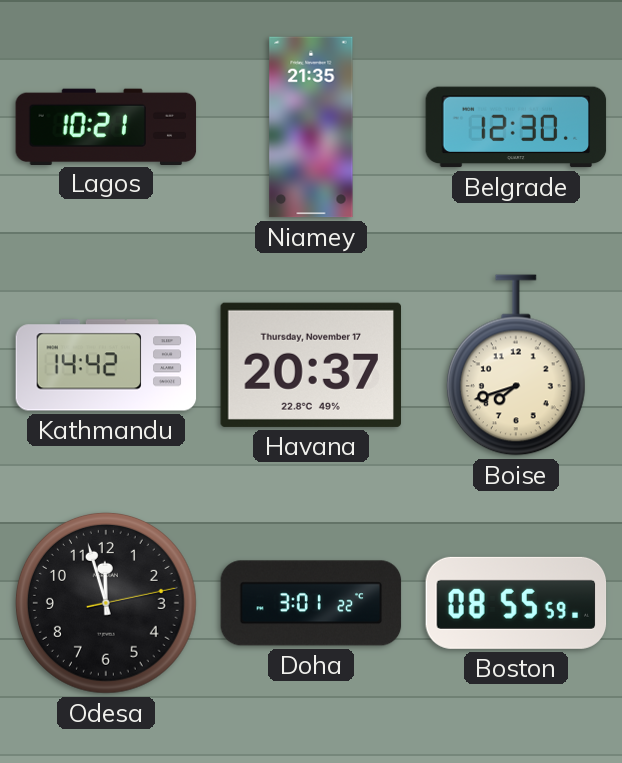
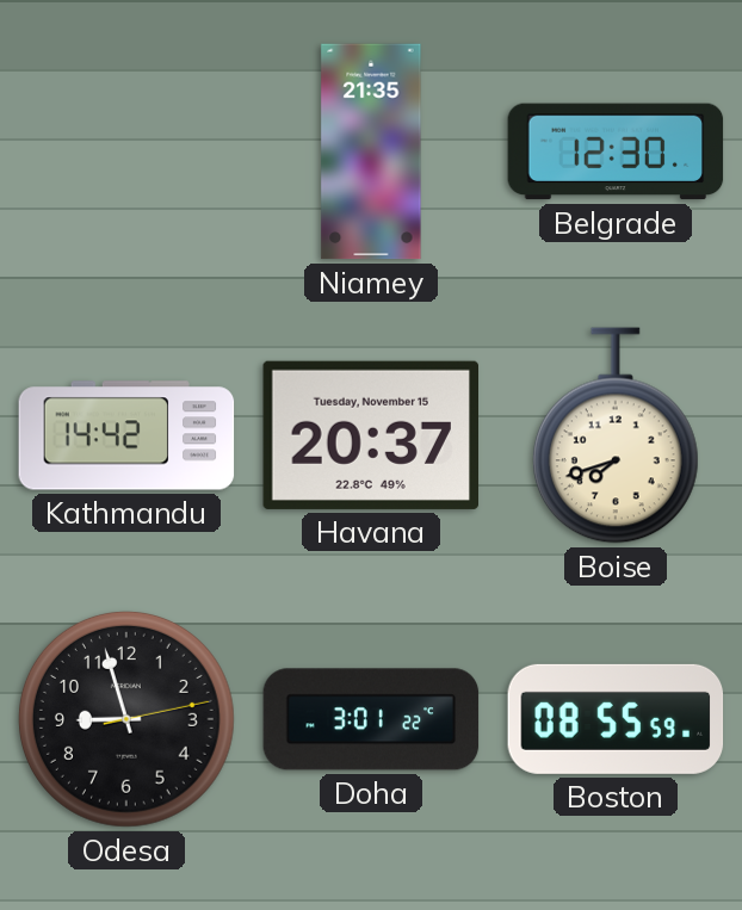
Lagos: 10:21 -> none
Havana date: Thursday, November 17 -> Tuesday, November 15
Odesa: 11:57 -> 8:57
